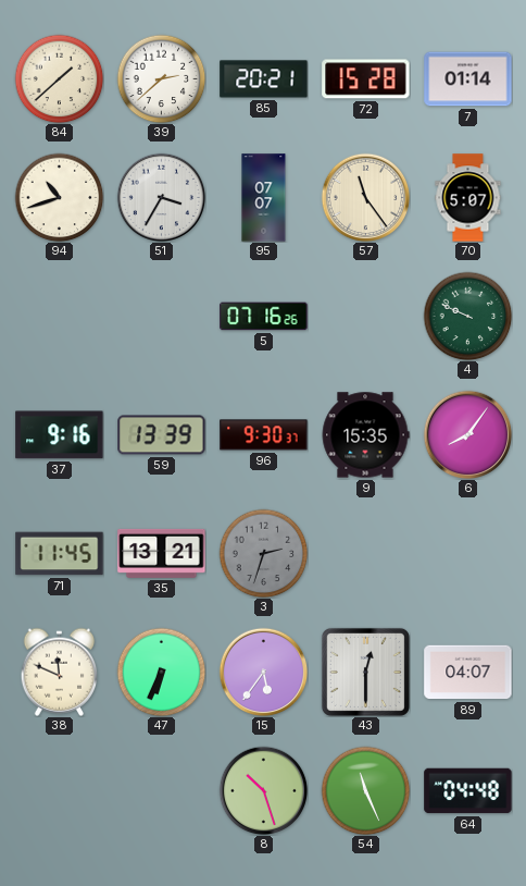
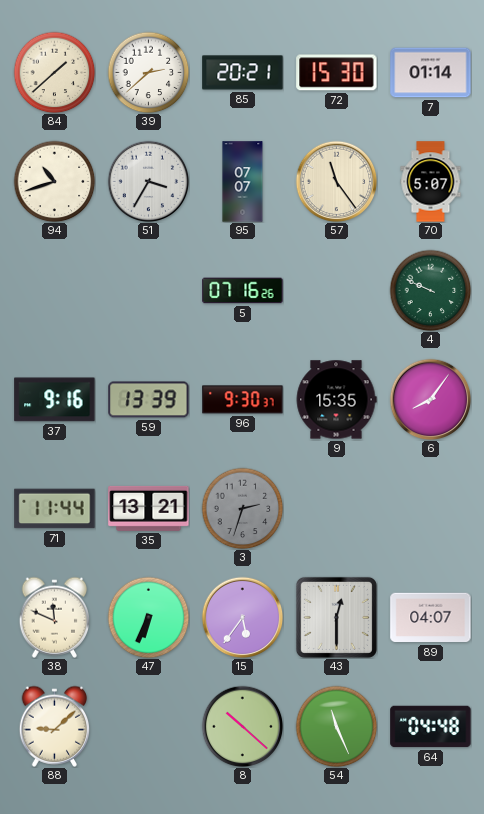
72: 15:28 -> 15:30
71: 11:45 -> 11:44
88: none -> 9:08
8: 10:27 -> 10:22
